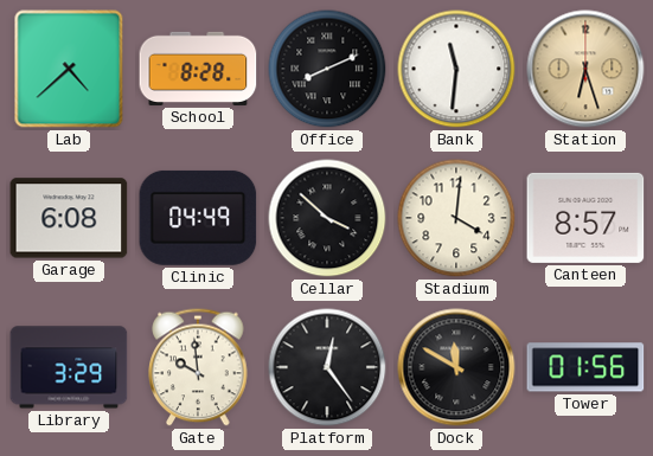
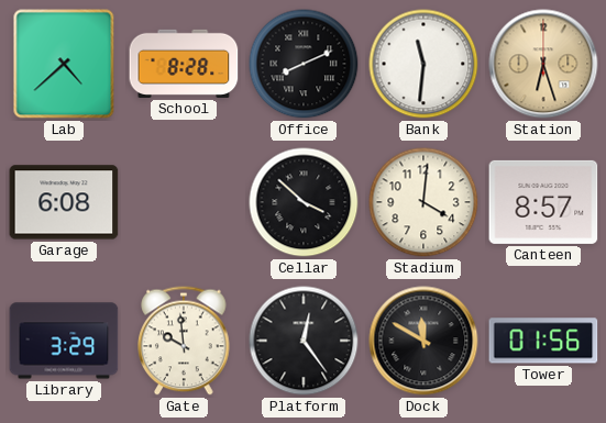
Clinic: 04:49 -> none
